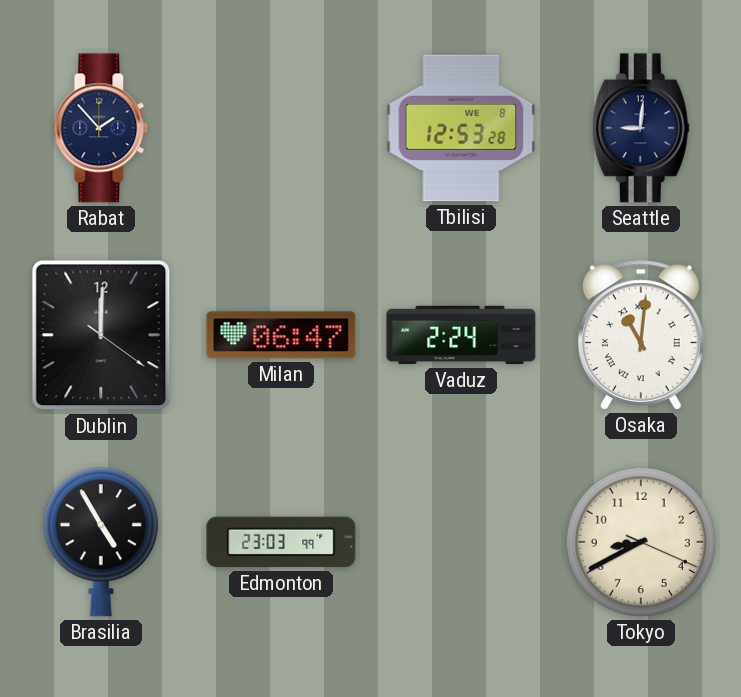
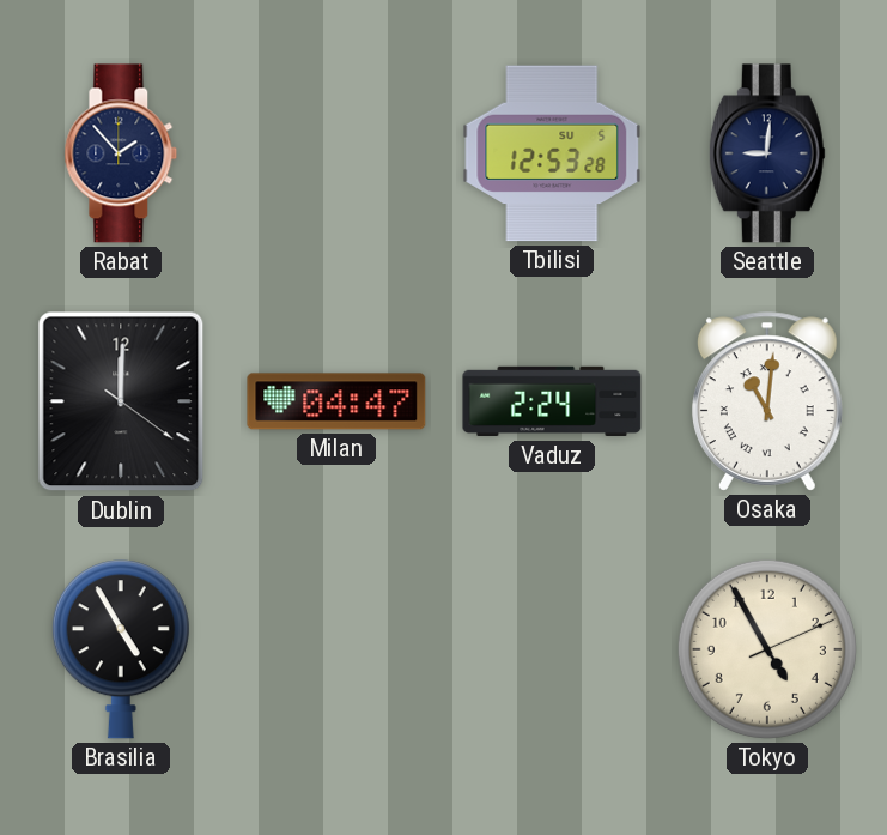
Tbilisi date: WE 8 -> SU 5
Milan: 06:47 -> 04:47
Edmonton: 23:03 -> none
Tokyo: 8:40 -> 4:55
